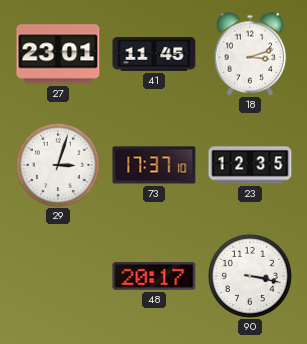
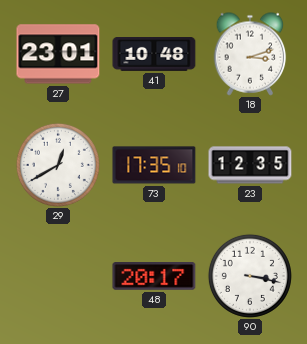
41: 11:45 -> 10:48
29: 3:03 -> 12:40
73: 17:37 -> 17:35
